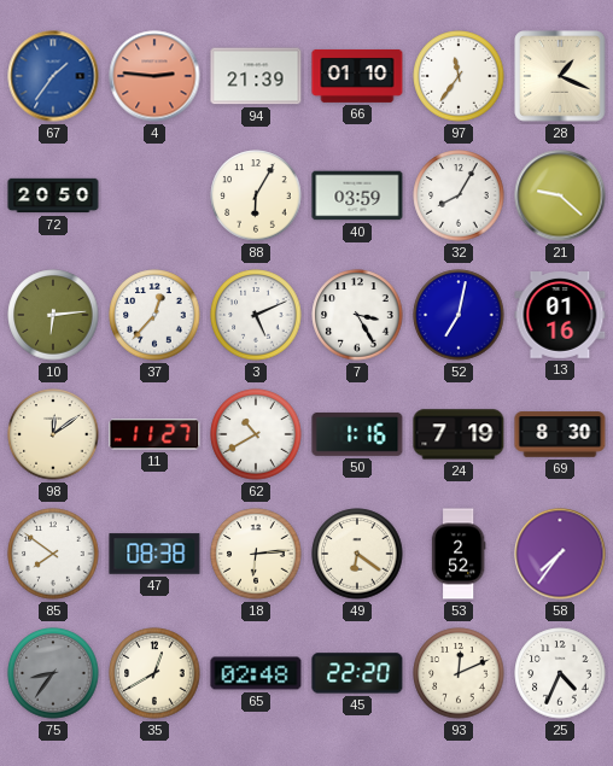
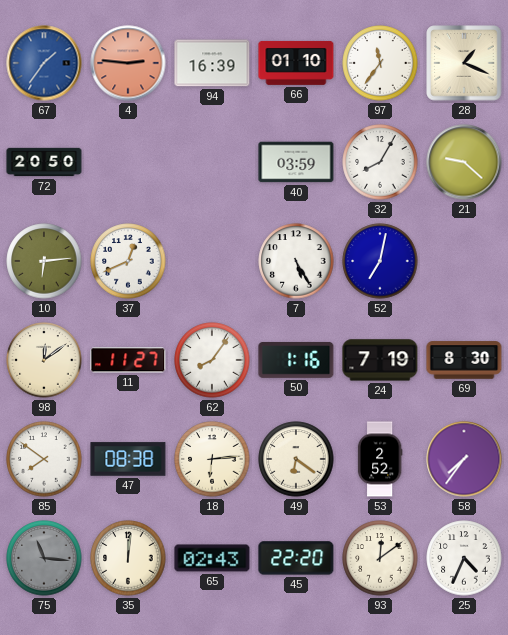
94: 21:39 -> 16:39
88: 6:05 -> none
37: 12:37 -> 12:41
3: 5:11 -> none
7: 3:25 -> 5:25
13: 01:16 -> none
62: 10:40 -> 8:06
75: 8:36 -> 11:16
35: 12:40 -> 12:01
65: 02:48 -> 02:43
93: 12:11 -> 12:09
